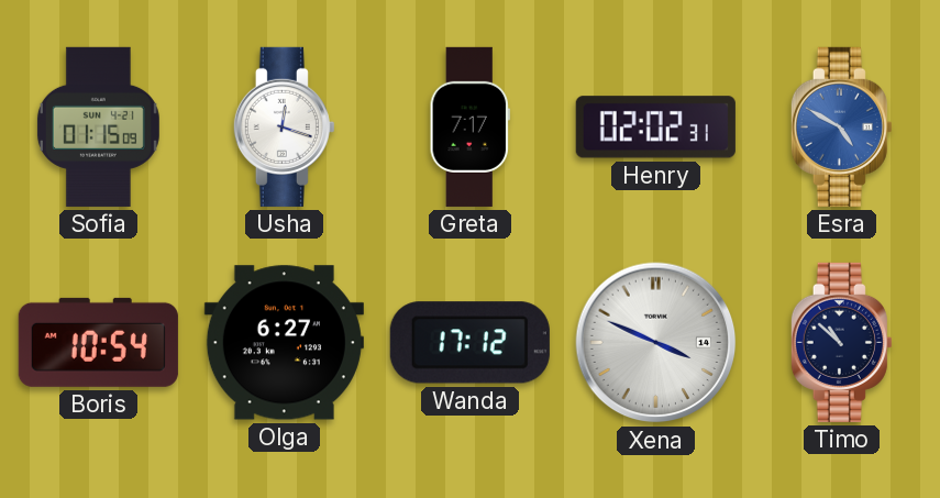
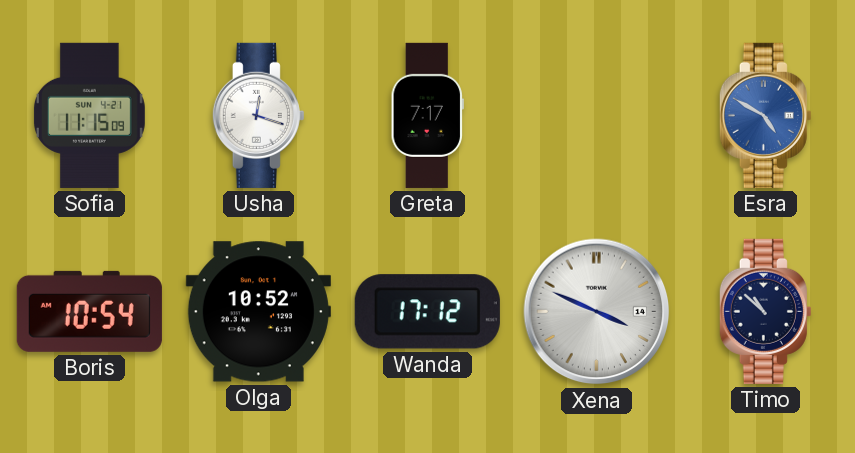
Sofia: 01:15 -> 11:15
Henry: 02:02 -> none
Olga: 6:27 -> 10:52
